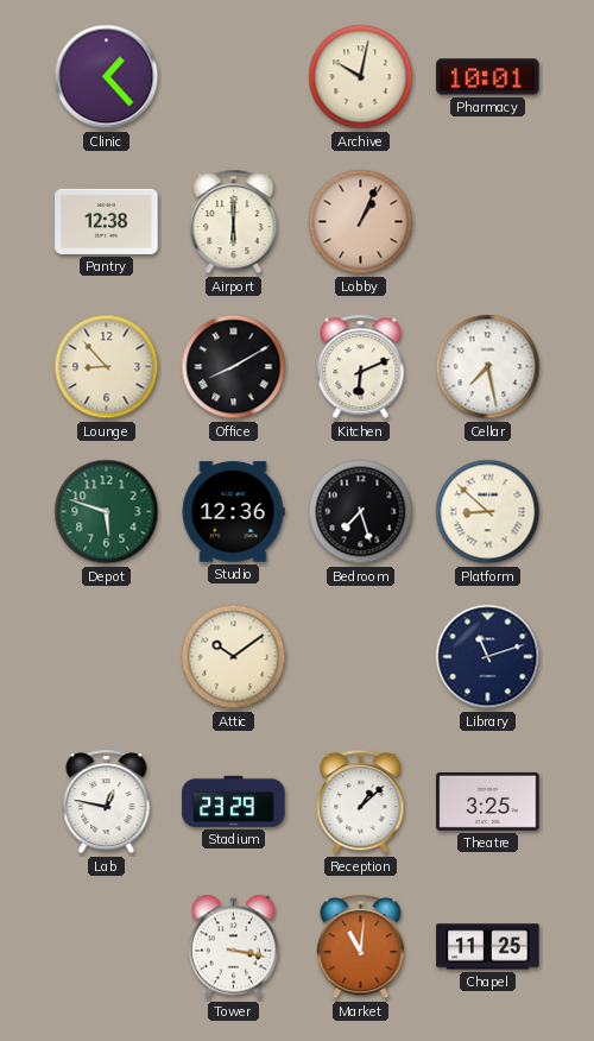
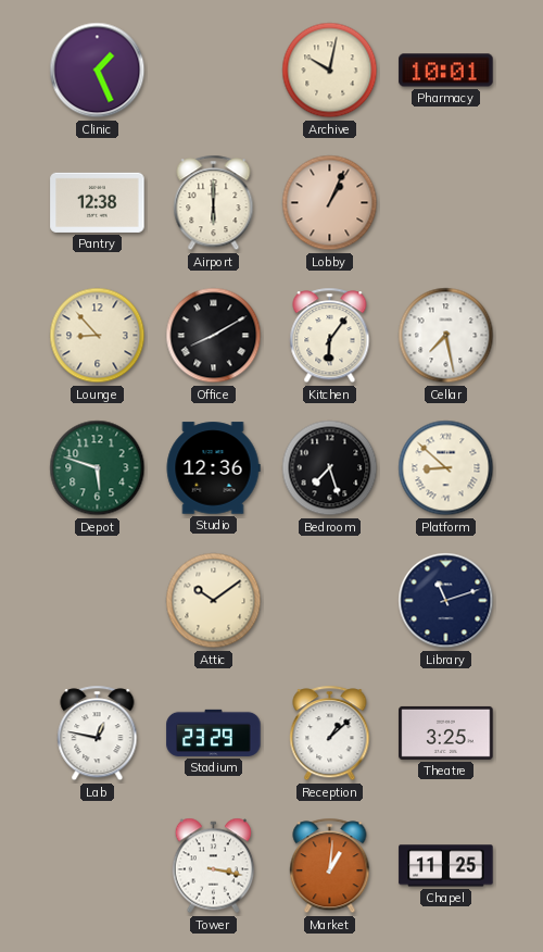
Clinic: 1:23 -> 1:26
Kitchen: 6:11 -> 6:06
Market: 11:01 -> 1:01
